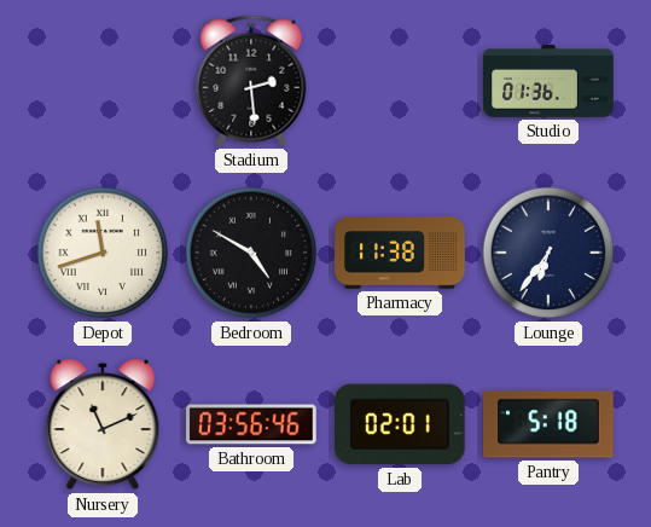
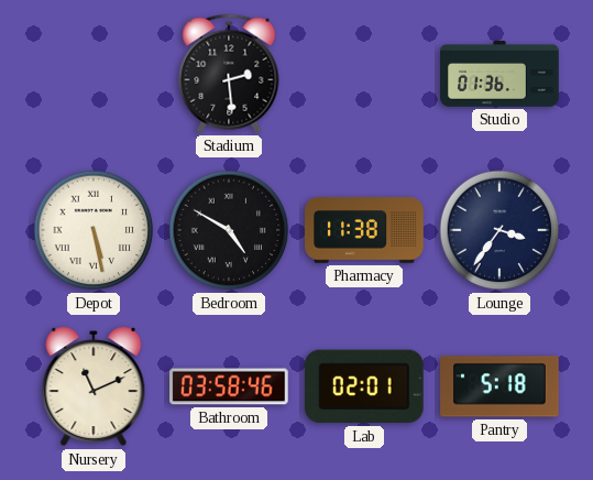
Depot: 11:42 -> 5:28
Lounge: 6:36 -> 3:36
Bathroom: 03:56 -> 03:58
